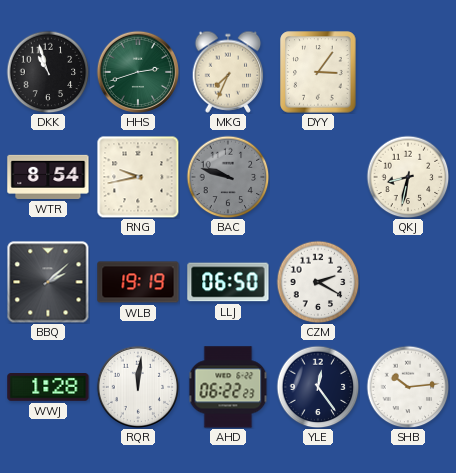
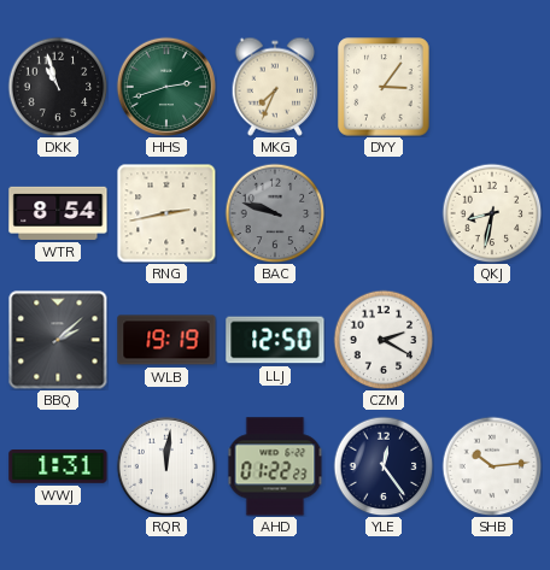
RNG: 9:43 -> 2:43
LLJ: 06:50 -> 12:50
WWJ: 1:28 -> 1:31
AHD: 06:22 -> 01:22
